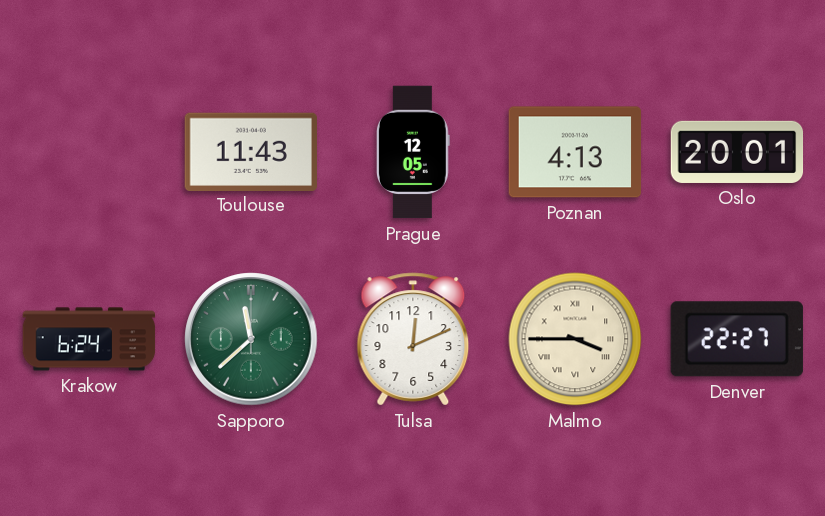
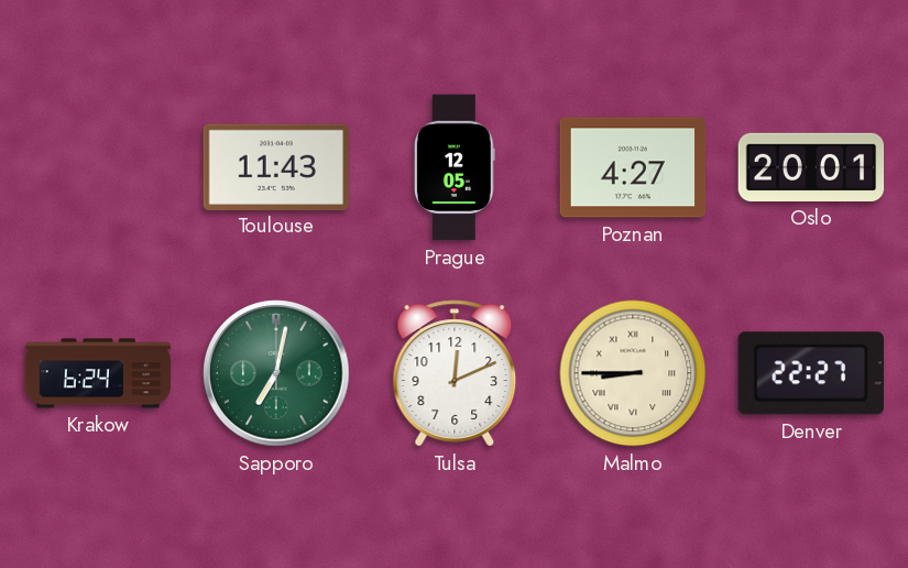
Poznan: 4:13 -> 4:27
Sapporo: 11:38 -> 7:02
Malmo: 3:45 -> 8:45
